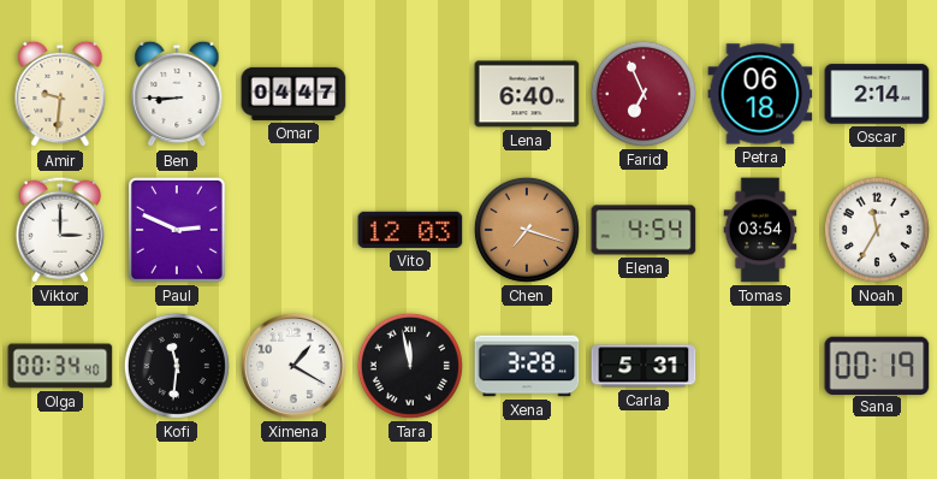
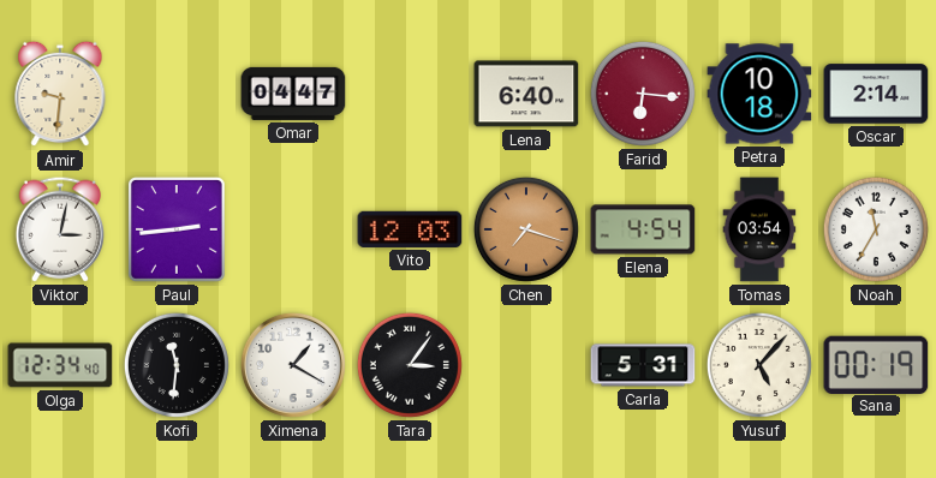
Ben: 8:45 -> none
Farid: 6:56 -> 6:16
Petra: 06:18 -> 10:18
Viktor: 3:00 -> 3:02
Paul: 2:49 -> 2:44
Olga: 00:34 -> 12:34
Tara: 11:58 -> 3:06
Xena: 3:28 -> none
Yusuf: none -> 5:07
